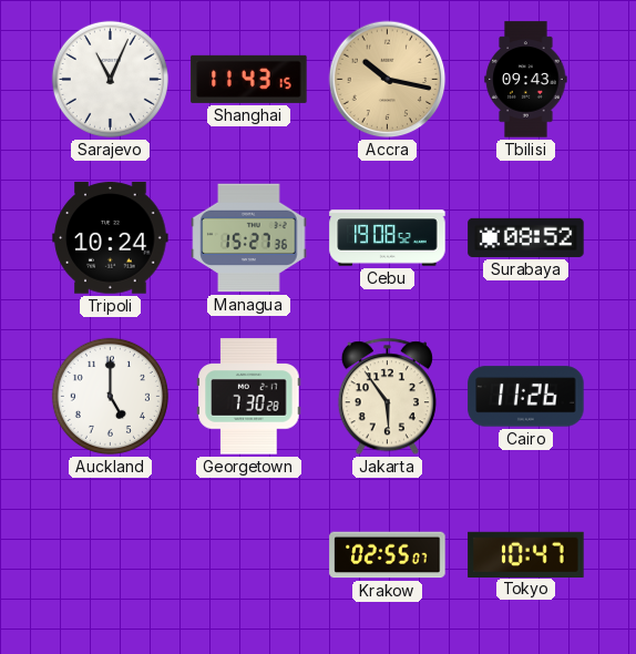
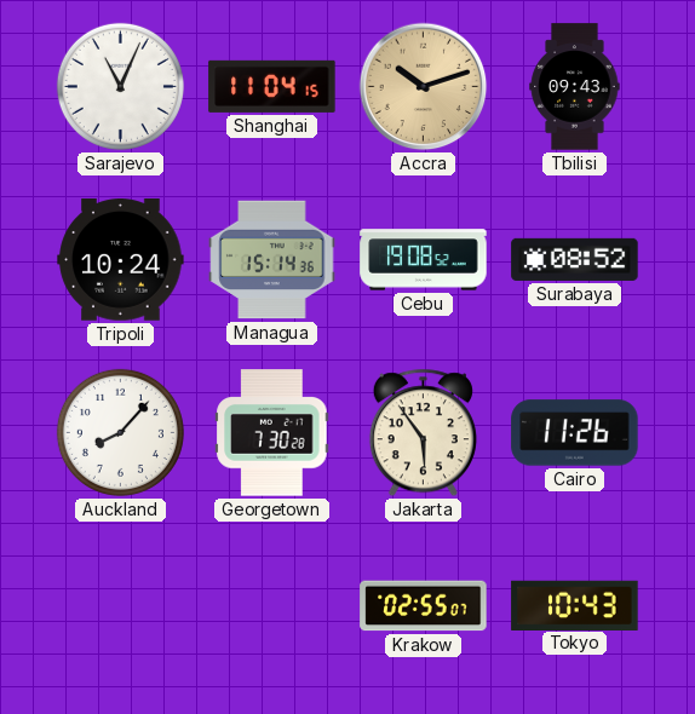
Shanghai: 11:43 -> 11:04
Accra: 10:17 -> 10:12
Managua: 15:27 -> 15:14
Auckland: 5:00 -> 8:07
Tokyo: 10:47 -> 10:43
